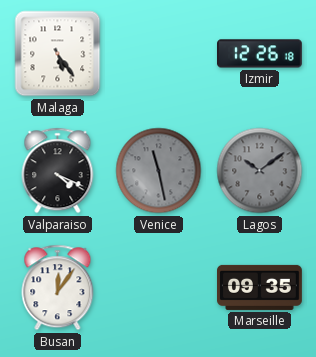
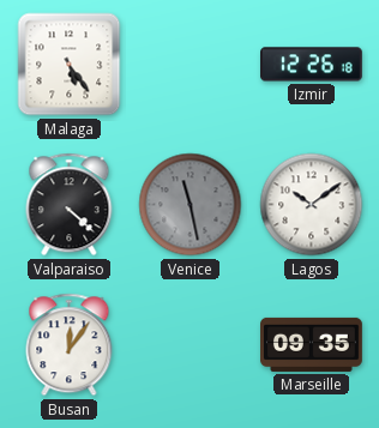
Valparaiso: 4:19 -> 4:22
Lagos dial: grey -> white
